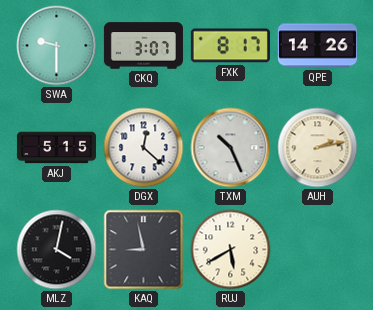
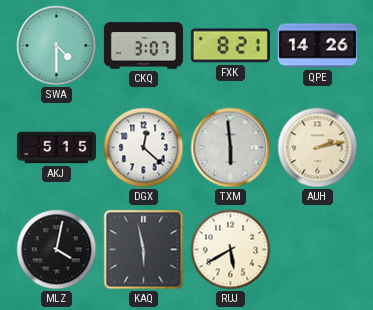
SWA: 9:30 -> 4:30
FXK: 8:17 -> 8:21
TXM: 10:26 -> 5:59
KAQ: 8:58 -> 5:58
